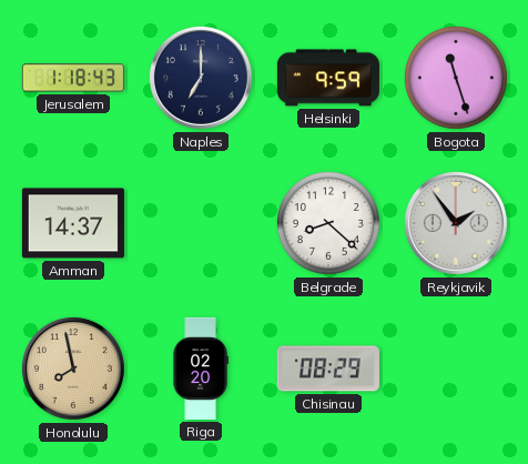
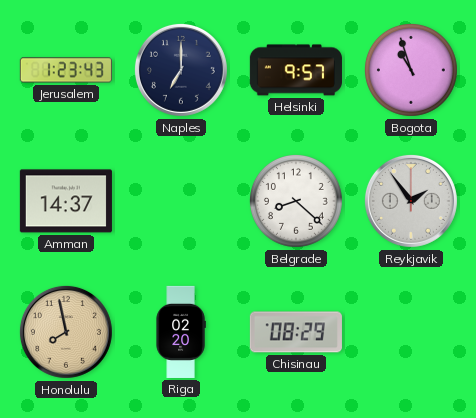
Jerusalem: 1:18 -> 1:23
Helsinki: 9:59 -> 9:57
Bogota: 11:27 -> 10:57
